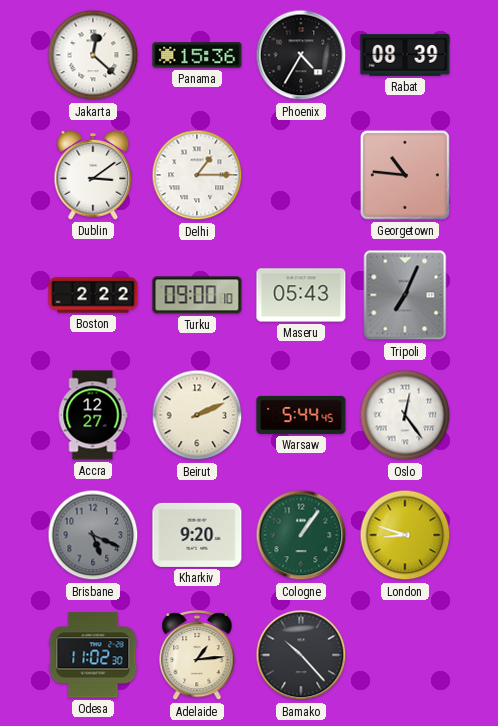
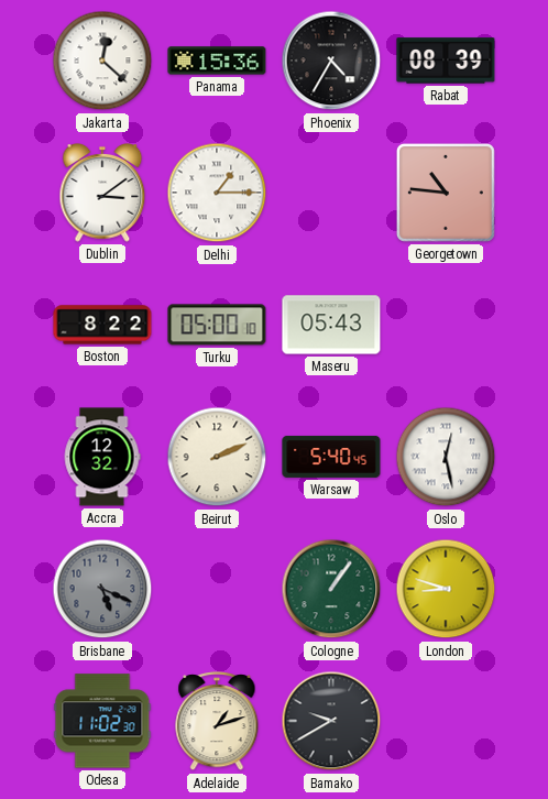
Boston: 2:22 -> 8:22
Turku: 09:00 -> 05:00
Tripoli: 7:04 -> none
Accra: 12:27 -> 12:32
Warsaw: 5:44 -> 5:40
Oslo: 12:24 -> 12:28
Kharkiv: 9:20 -> none
Adelaide: 1:14 -> 1:12
Bamako: 10:23 -> 9:40
